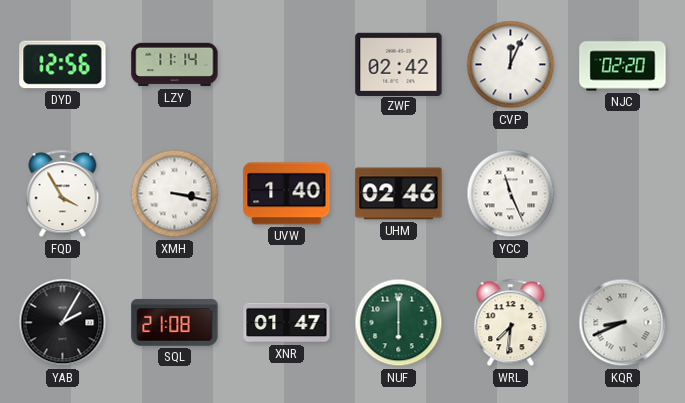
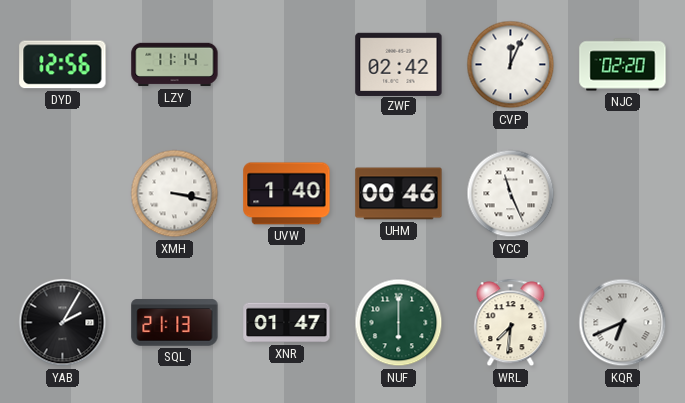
FQD: 3:55 -> none
UHM: 02:46 -> 00:46
SQL: 21:08 -> 21:13
KQR: 8:41 -> 6:41
